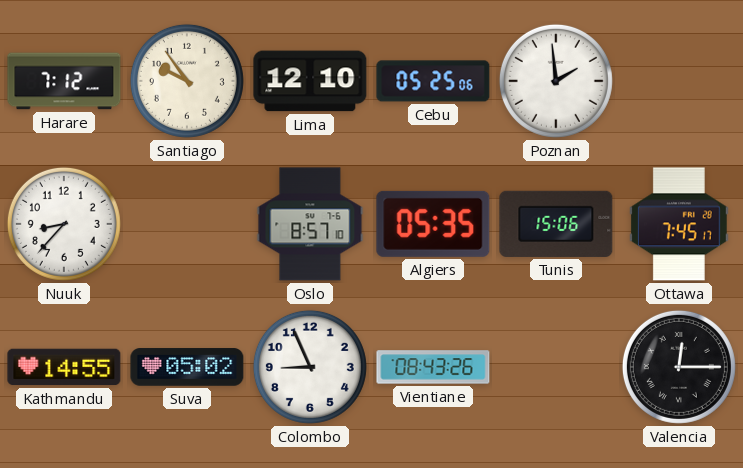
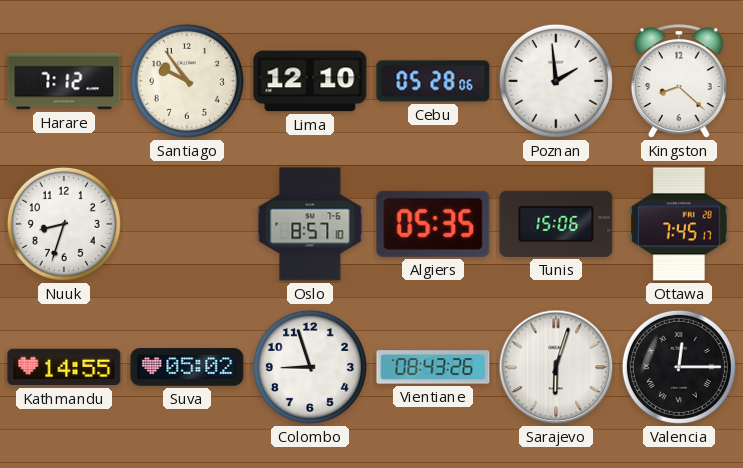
Cebu: 05:25 -> 05:28
Kingston: none -> 8:22
Nuuk: 8:37 -> 8:33
Colombo: 8:56 -> 8:57
Sarajevo: none -> 6:03
